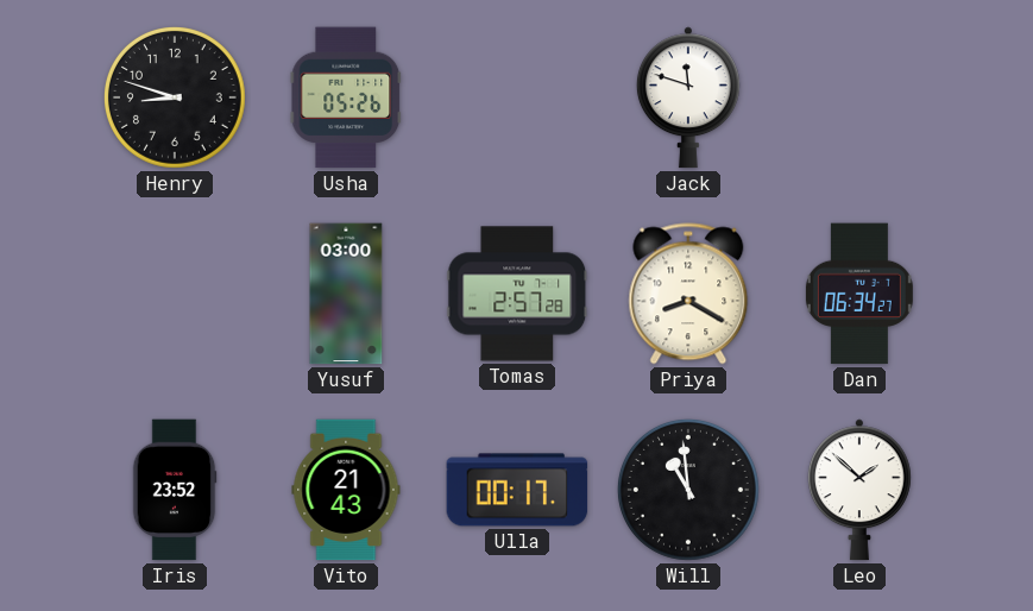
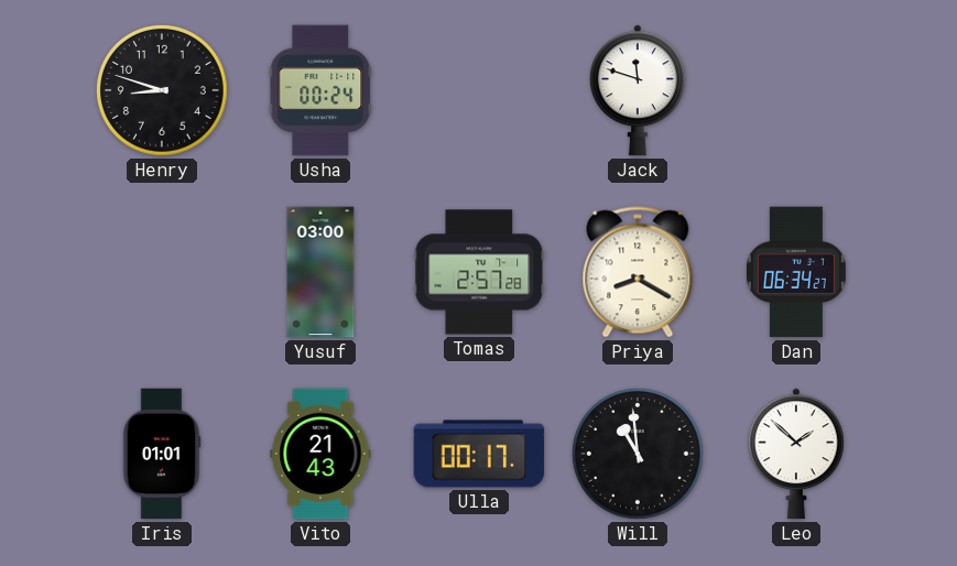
Usha: 05:26 -> 00:24
Iris: 23:52 -> 01:01
